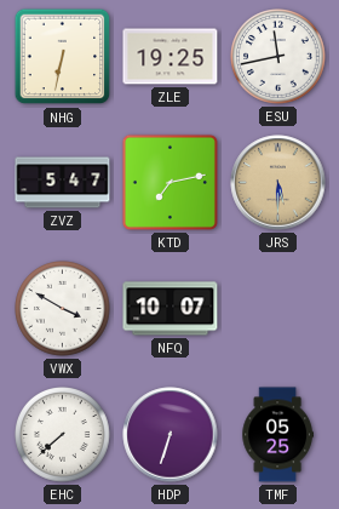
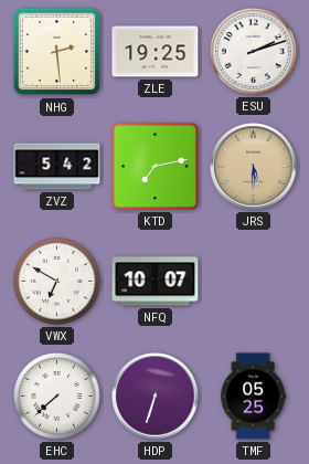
NHG: 6:32 -> 2:29
ESU: 11:43 -> 2:12
ZVZ: 5:47 -> 5:42
VWX: 3:50 -> 6:50
